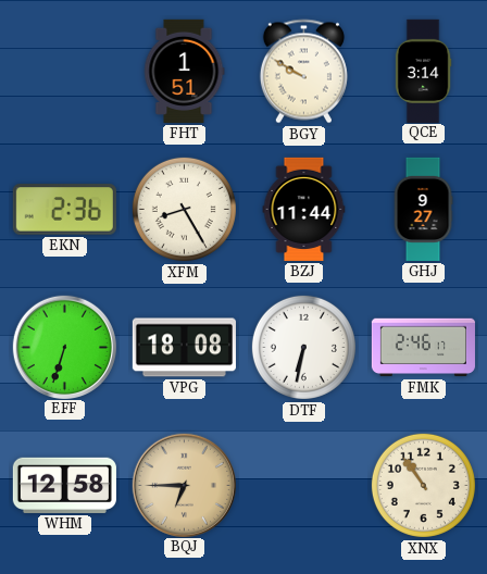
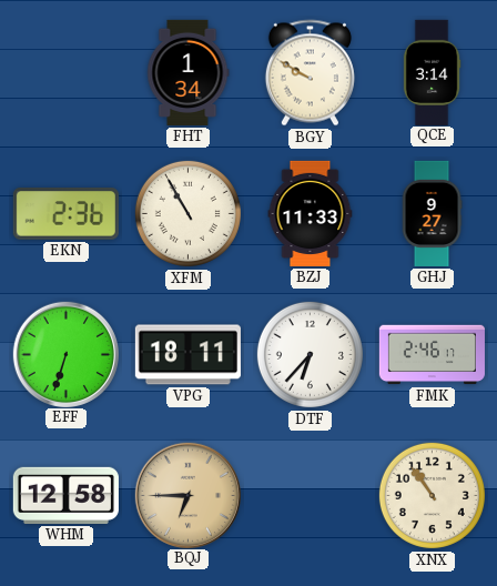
FHT: 1:51 -> 1:34
XFM: 8:25 -> 10:55
BZJ: 11:44 -> 11:33
VPG: 18:08 -> 18:11
DTF: 6:32 -> 6:37
